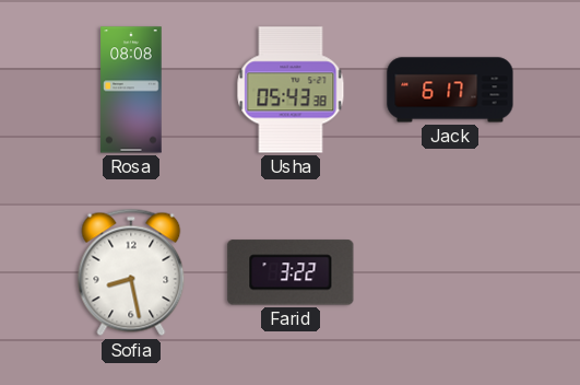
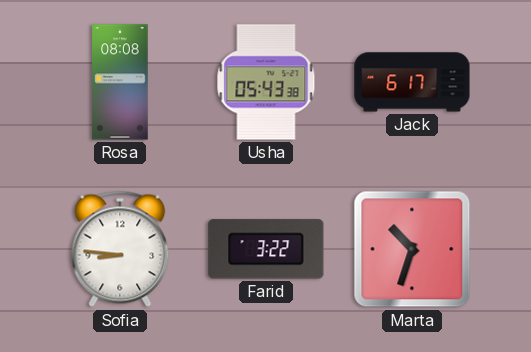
Sofia: 8:28 -> 8:46
Marta: none -> 10:33
